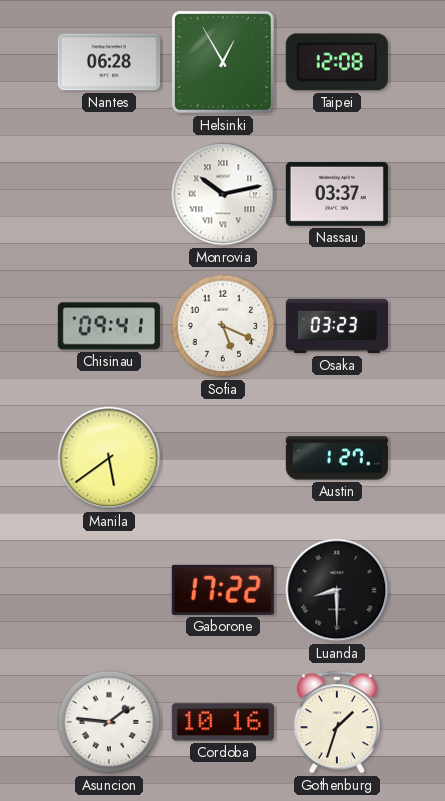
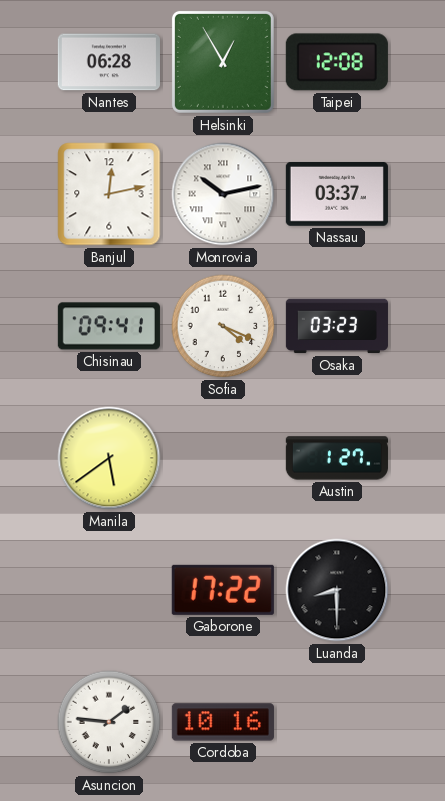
Banjul: none -> 12:13
Sofia: 5:19 -> 4:19
Gothenburg: 1:33 -> none
